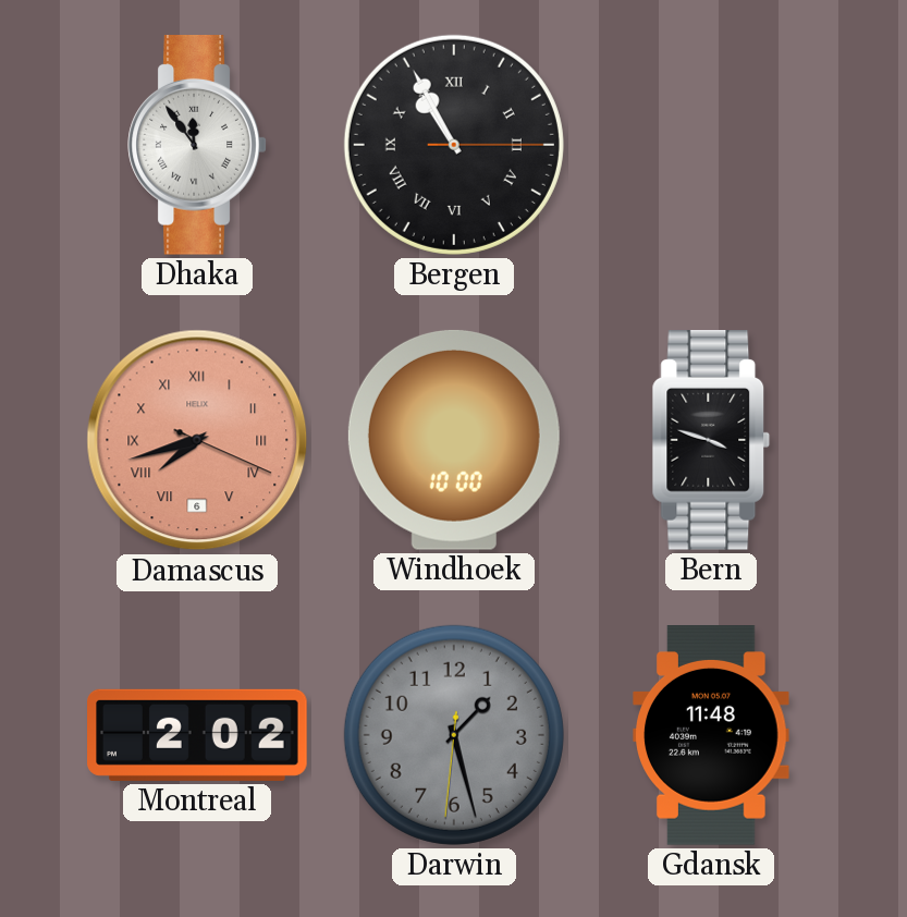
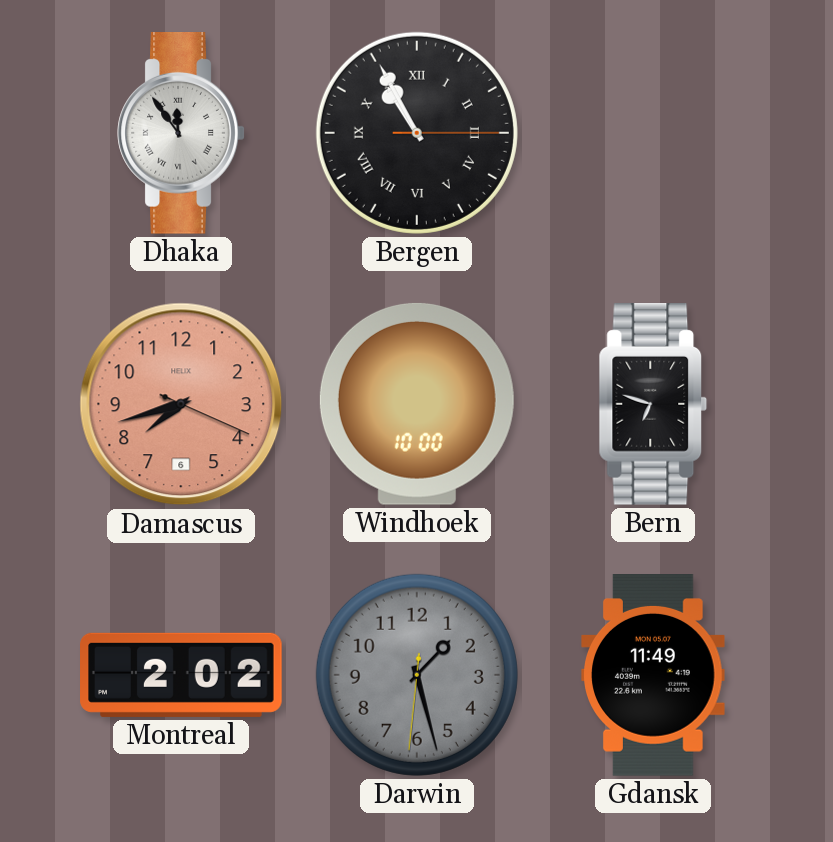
Damascus numerals: Roman -> Arabic
Bern: 3:48 -> 6:48
Gdansk: 11:48 -> 11:49
